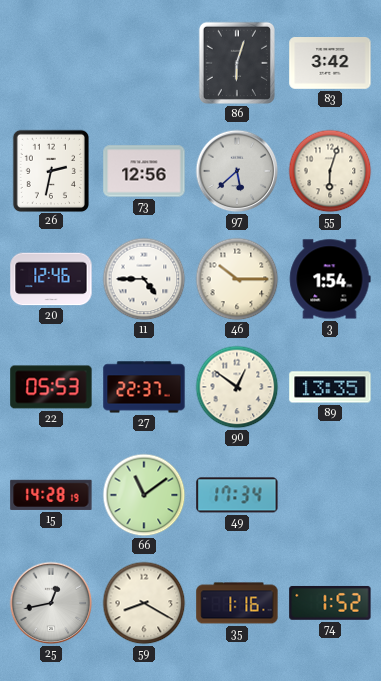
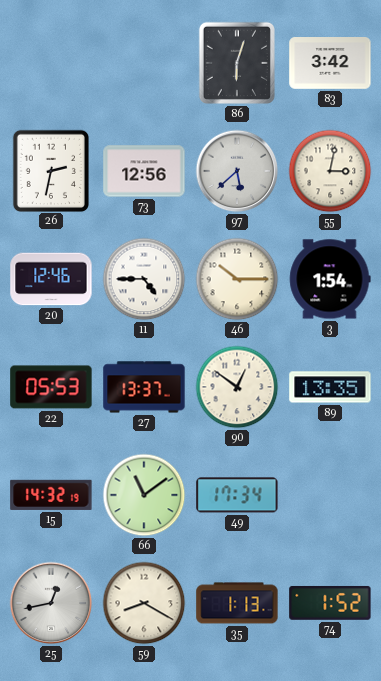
55: 6:03 -> 3:02
27: 22:37 -> 13:37
15: 14:28 -> 14:32
35: 1:16 -> 1:13
